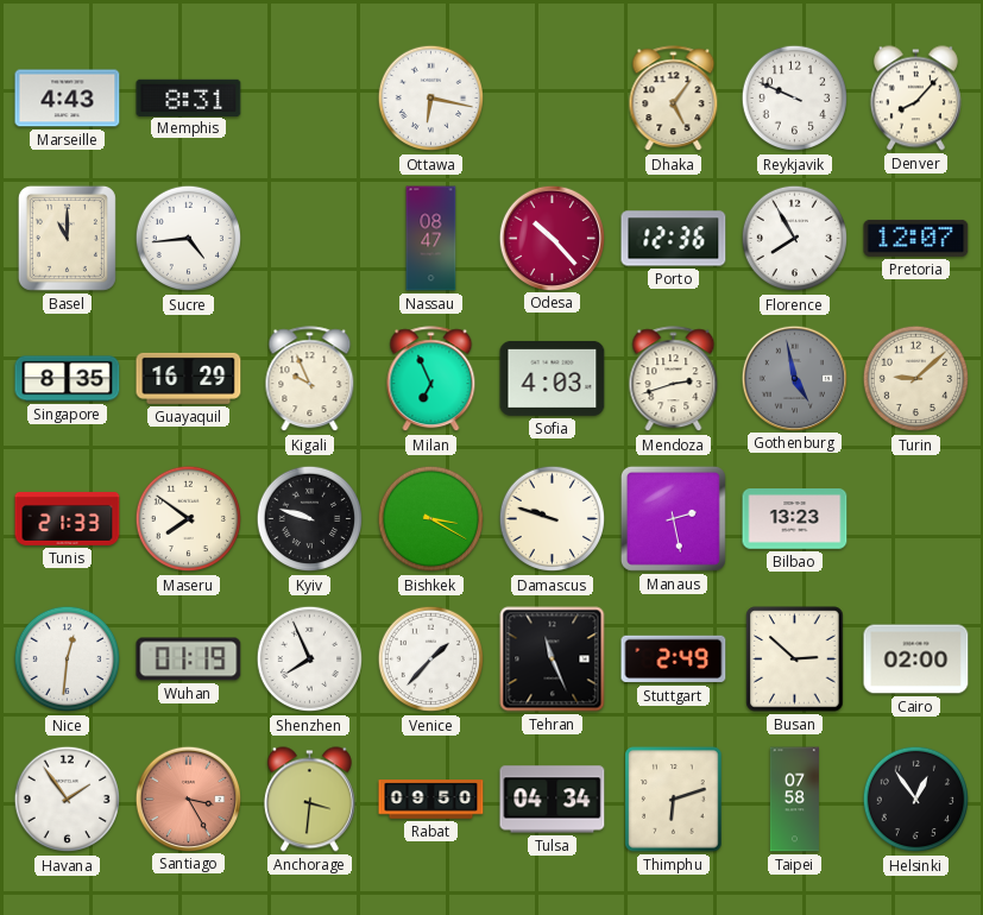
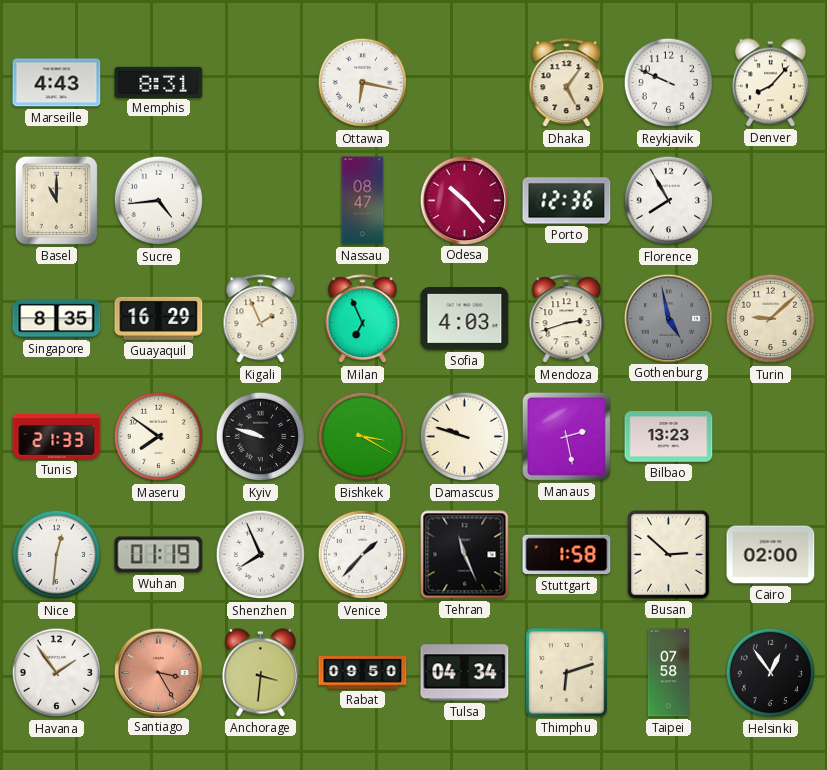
Pretoria: 12:07 -> none
Kigali: 9:56 -> 1:56
Stuttgart: 2:49 -> 1:58
